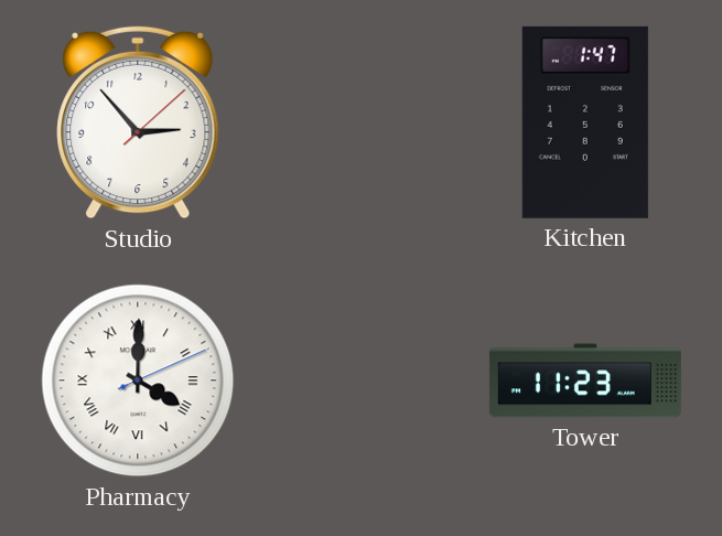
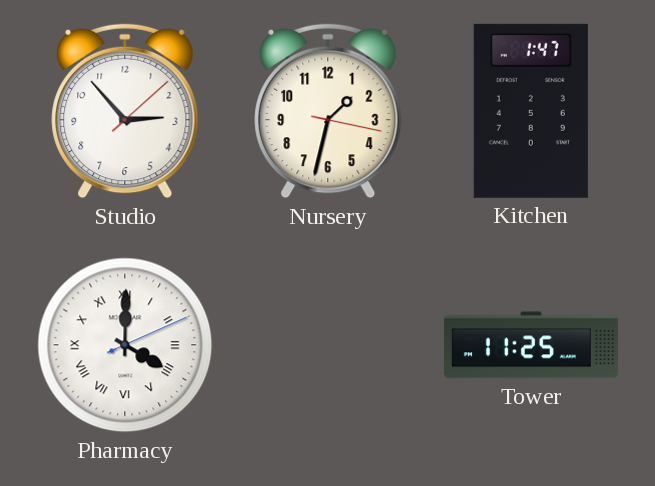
Nursery: none -> 1:32
Tower: 11:23 -> 11:25
